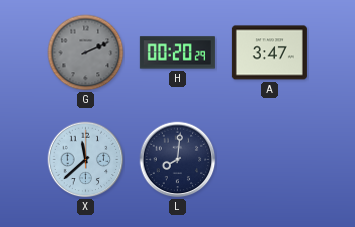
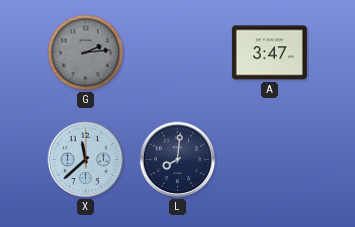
G: 2:11 -> 2:14
H: 00:20 -> none
